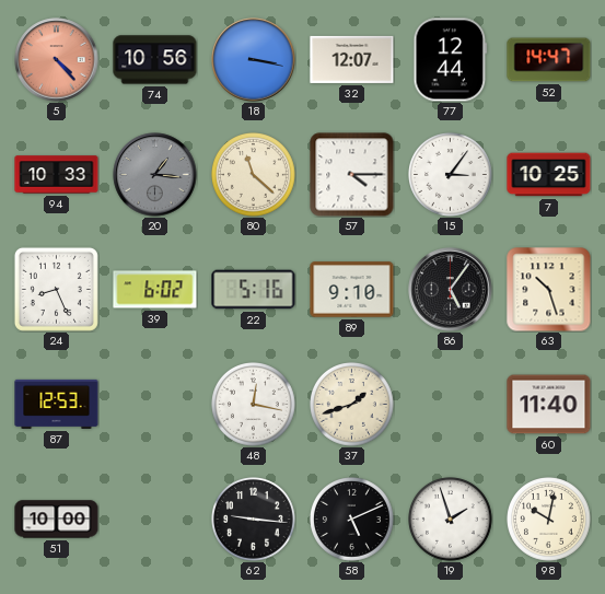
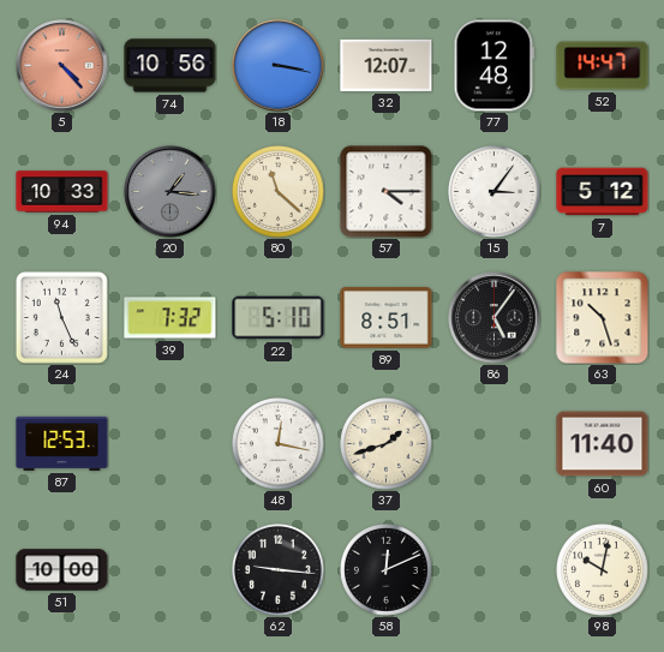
77: 12:44 -> 12:48
7: 10:25 -> 5:12
24: 8:26 -> 11:26
39: 6:02 -> 7:32
22: 5:16 -> 5:10
89: 9:10 -> 8:51
58: 5:11 -> 12:11
19: 1:57 -> none
